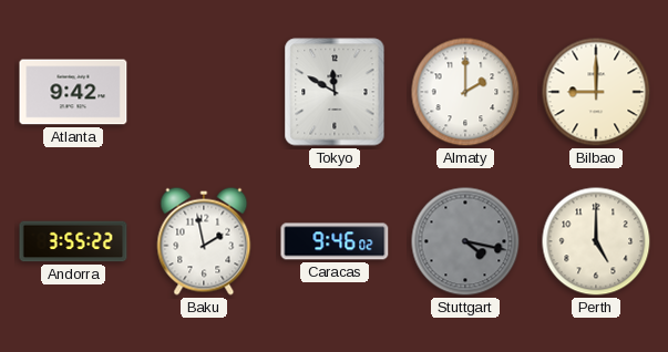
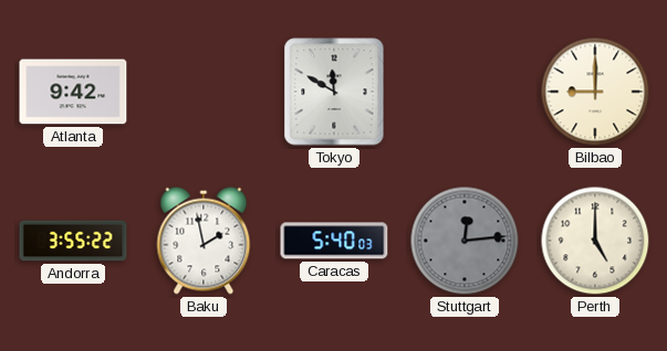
Almaty: 2:00 -> none
Caracas: 9:46 -> 5:40
Stuttgart: 4:17 -> 12:14
